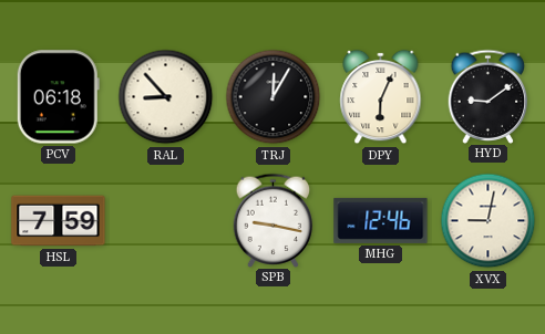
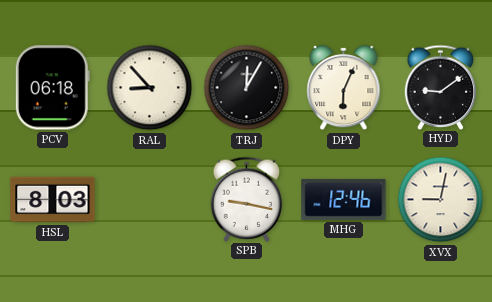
HSL: 7:59 -> 8:03
